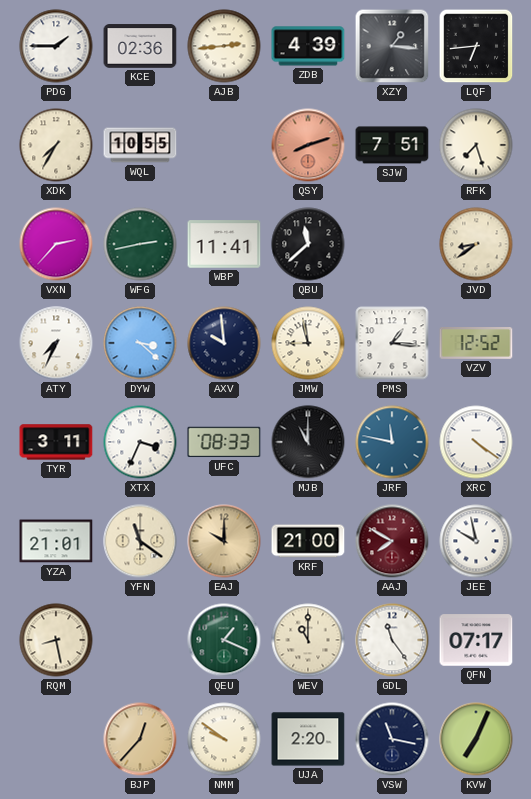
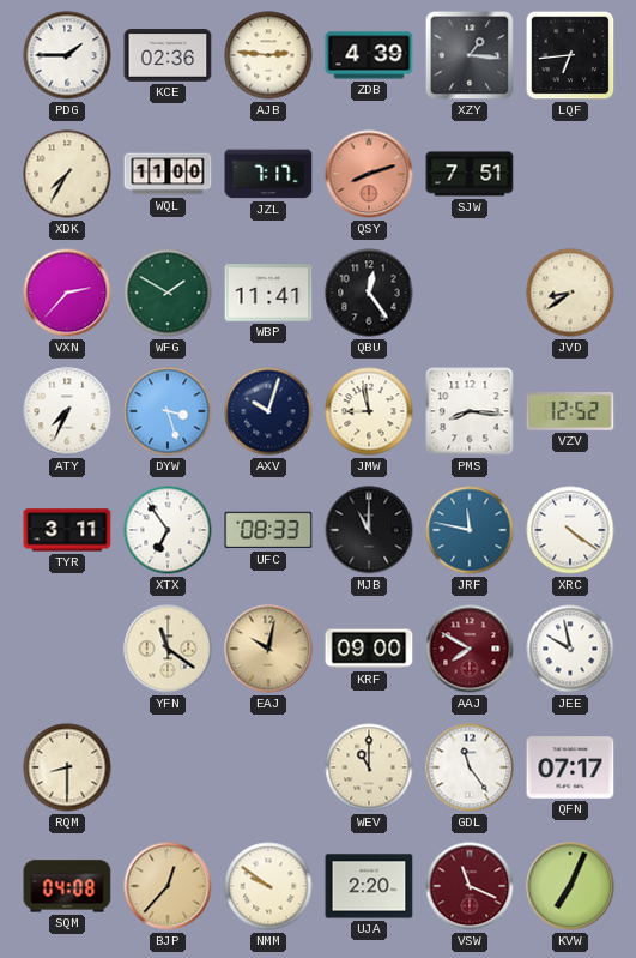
AJB: 2:44 -> 2:46
WQL: 10:55 -> 11:00
JZL: none -> 7:17
RFK: 7:27 -> none
WFG: 2:43 -> 1:50
QBU: 11:38 -> 12:24
DYW: 3:22 -> 3:27
AXV: 9:59 -> 10:03
PMS: 1:16 -> 8:16
XTX: 3:34 -> 6:54
YZA: 21:01 -> none
EAJ: 10:00 -> 10:02
KRF: 21:00 -> 09:00
RQM: 8:28 -> 8:30
QEU: 1:19 -> none
SQM: none -> 04:08
VSW: 11:17 -> 11:19
VSW dial: navy -> burgundy
